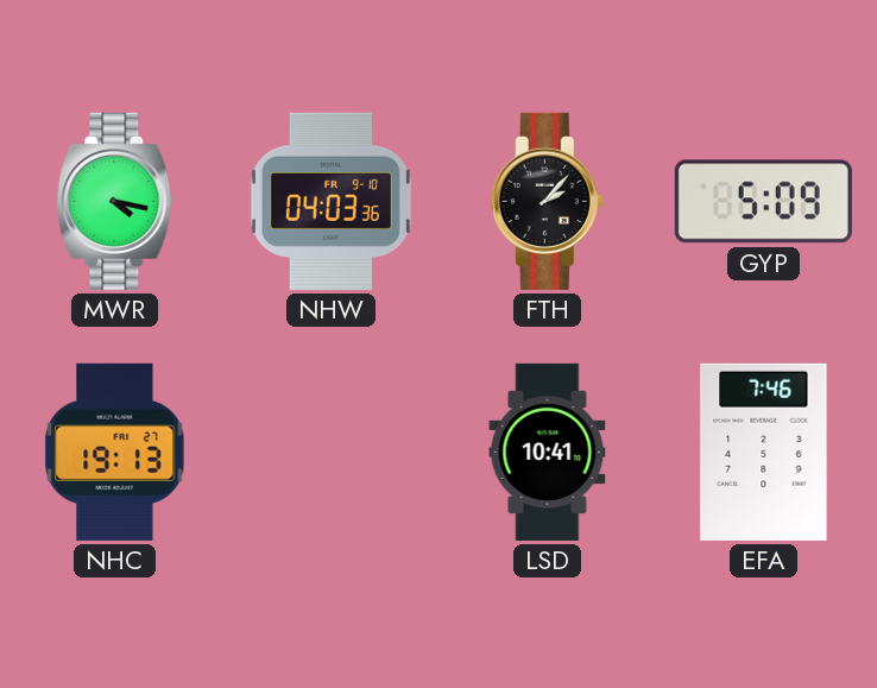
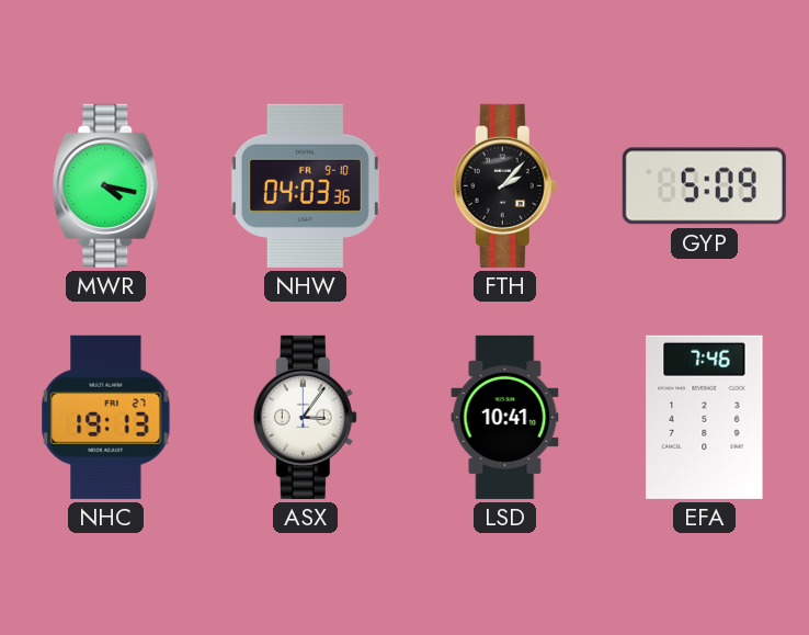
ASX: none -> 3:06
